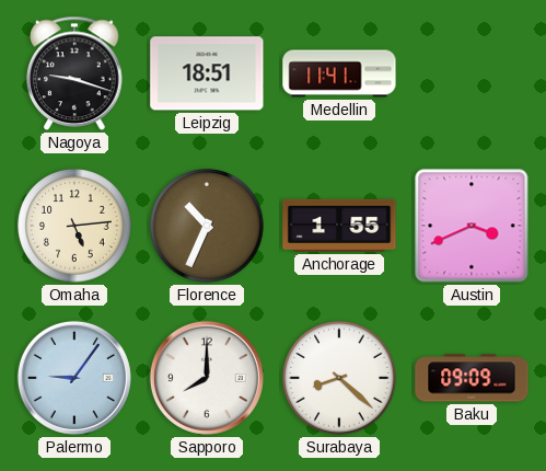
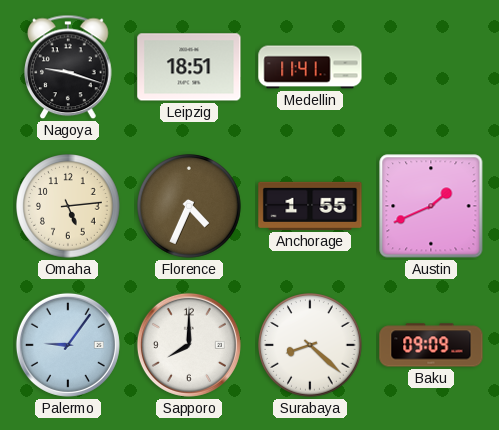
Florence: 10:34 -> 4:34
Austin: 3:41 -> 1:41
